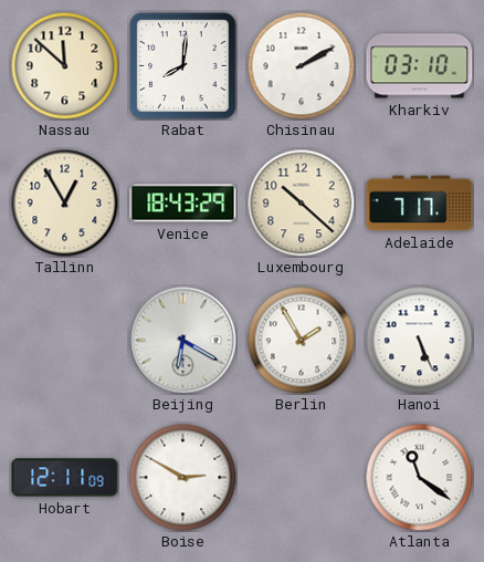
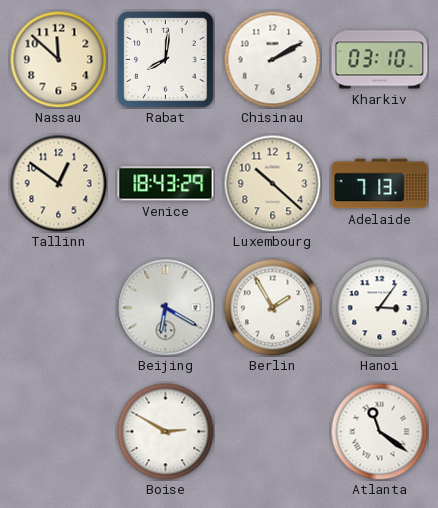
Tallinn: 12:55 -> 12:51
Adelaide: 7:17 -> 7:13
Hanoi: 5:26 -> 3:06
Hobart: 12:11 -> none
